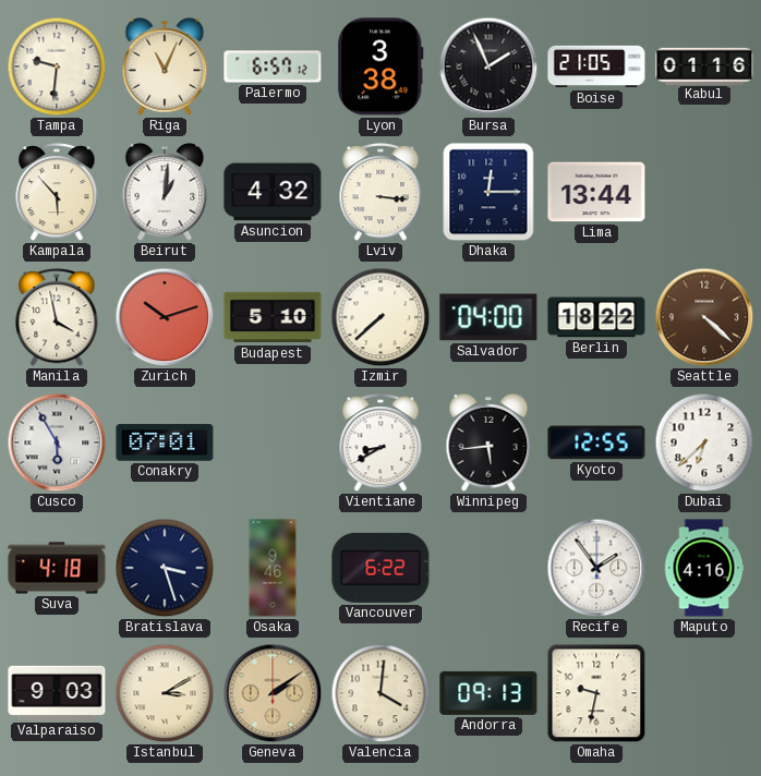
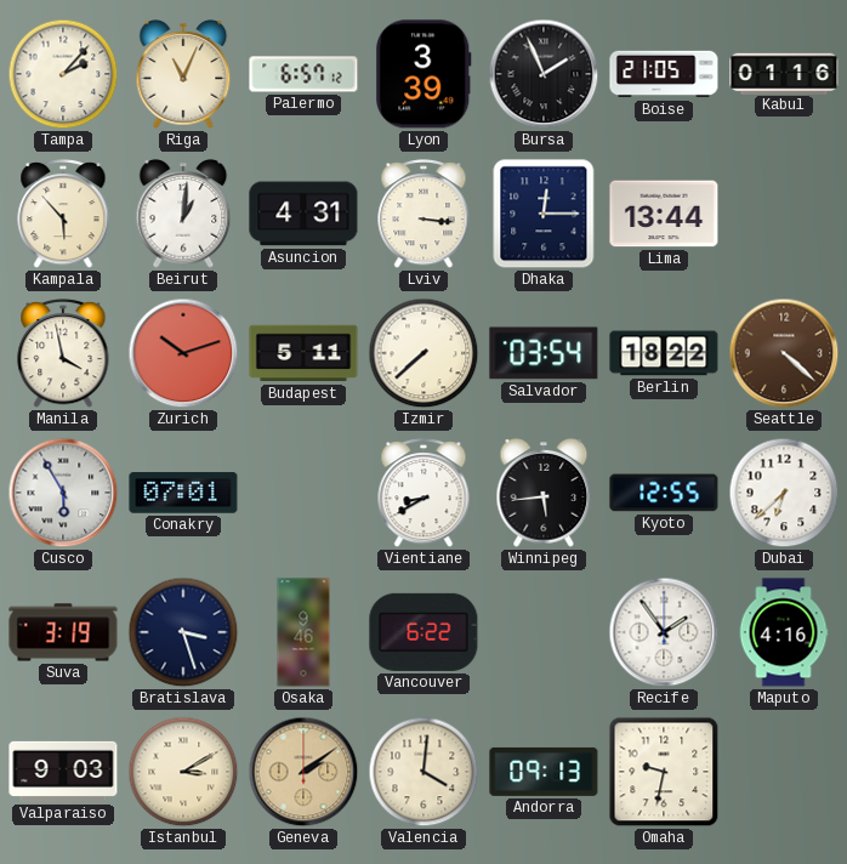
Tampa: 9:31 -> 2:07
Lyon: 3:38 -> 3:39
Asuncion: 4:32 -> 4:31
Budapest: 5:10 -> 5:11
Salvador: 04:00 -> 03:54
Suva: 4:18 -> 3:19
